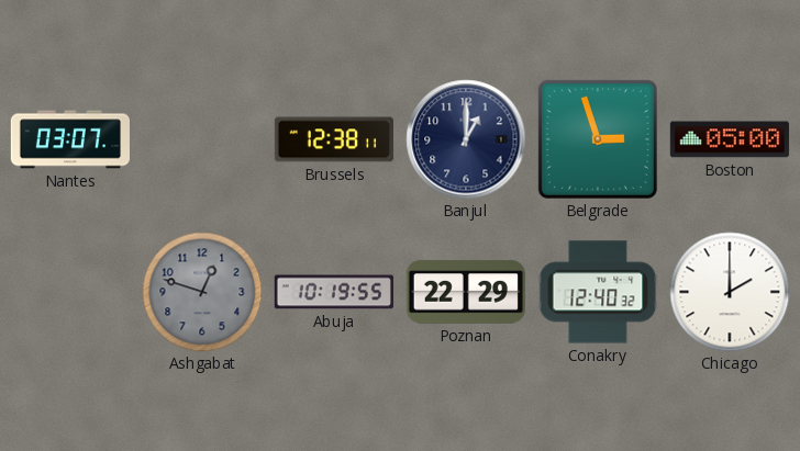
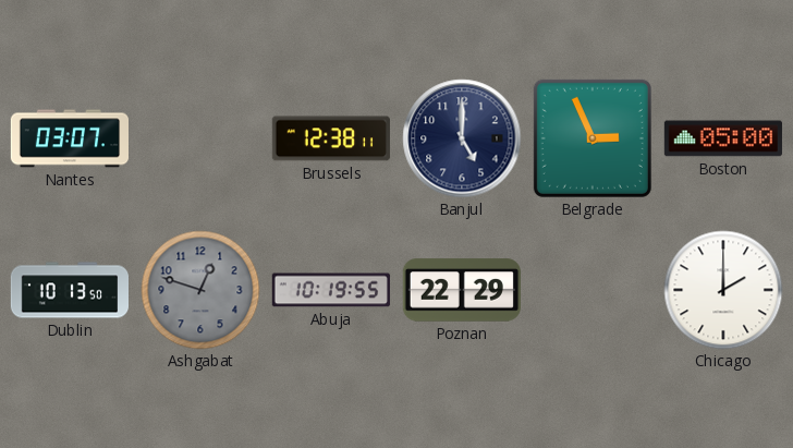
Banjul: 1:00 -> 5:00
Belgrade: 2:57 -> 2:56
Dublin: none -> 10:13
Conakry: 12:40 -> none
